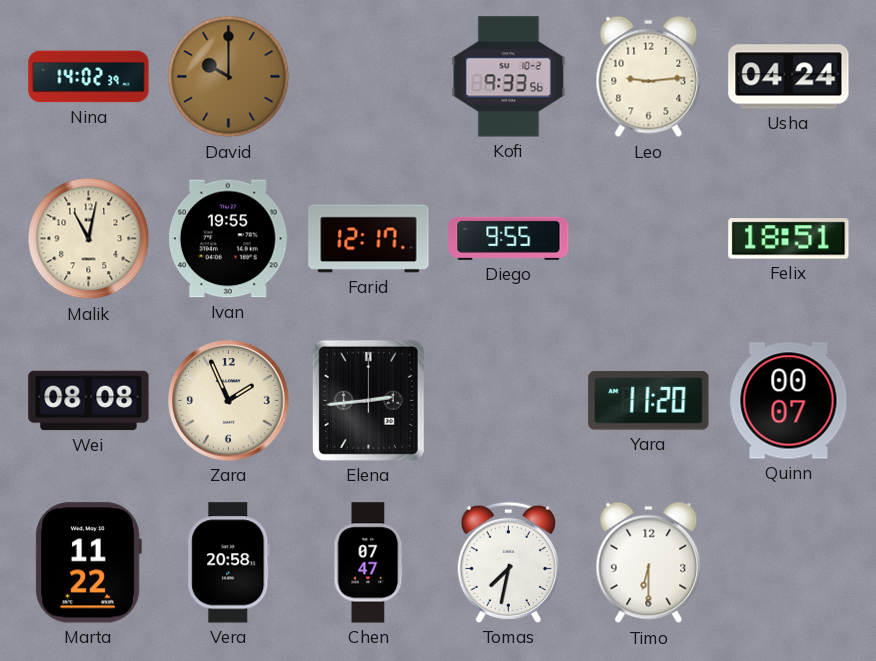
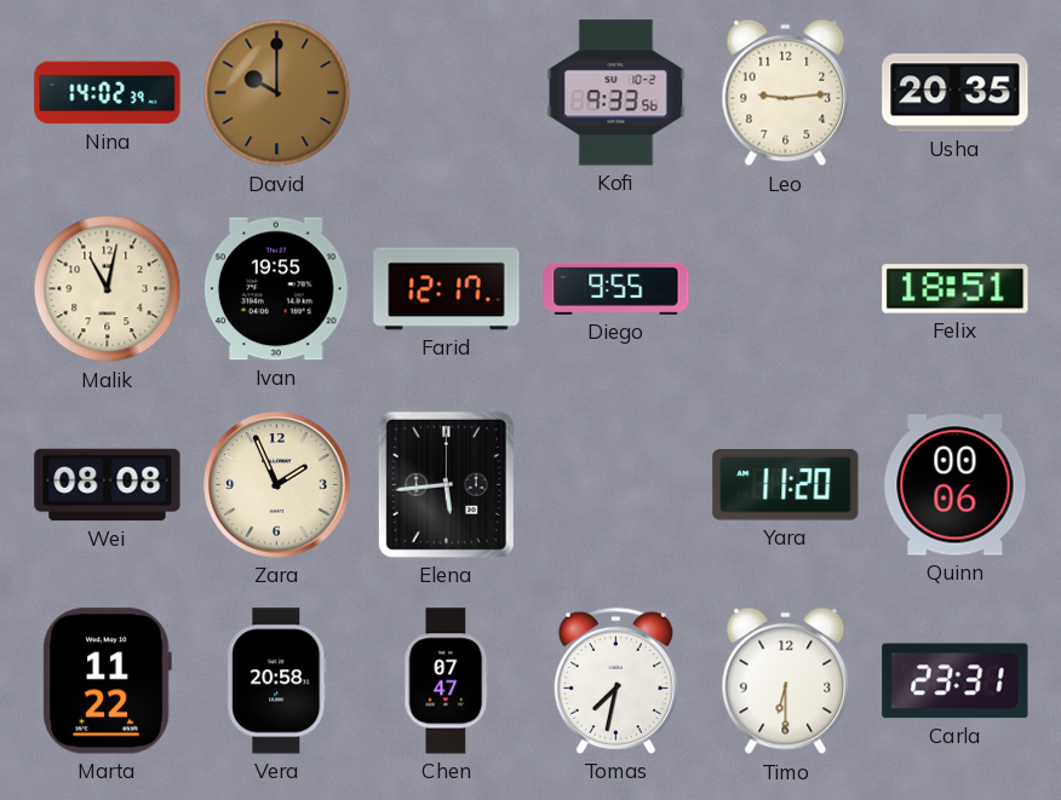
Usha: 04:24 -> 20:35
Elena: 2:44 -> 5:44
Quinn: 00:07 -> 00:06
Carla: none -> 23:31
